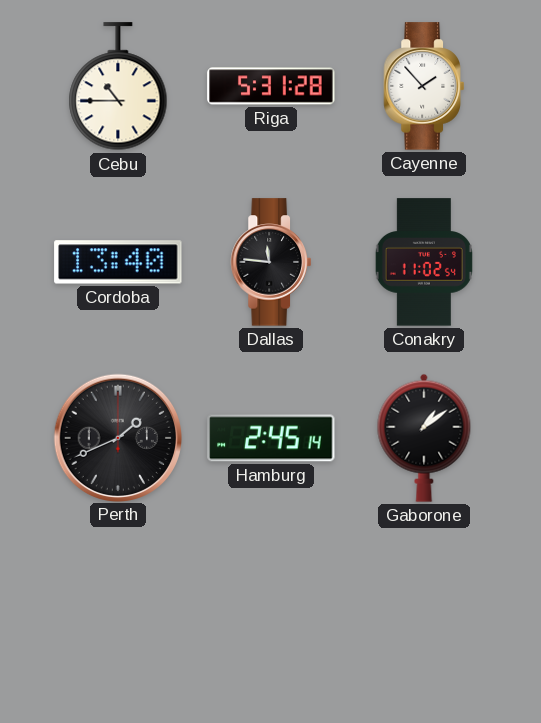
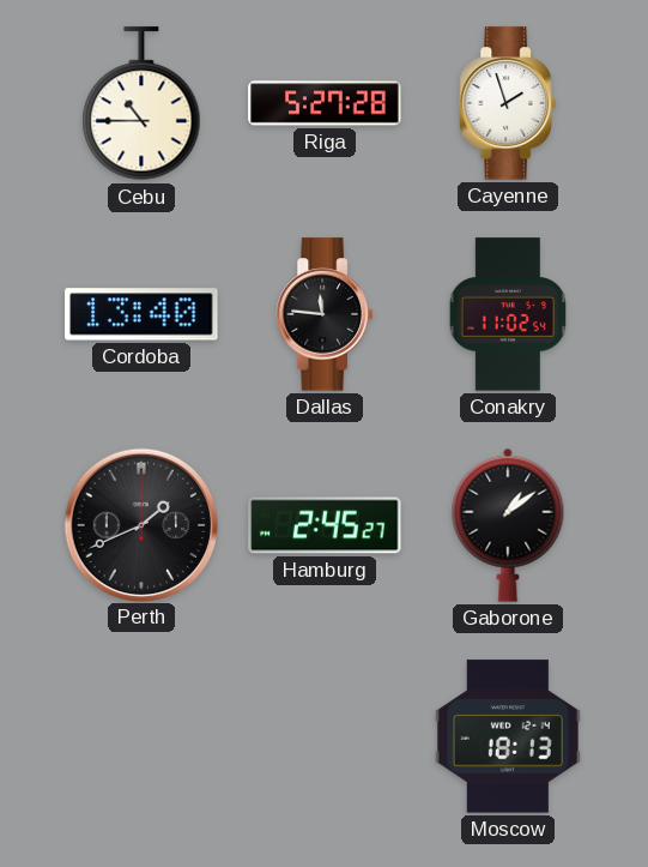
Riga: 5:31 -> 5:27
Cayenne: 1:53 -> 1:57
Hamburg: 2:45:14 -> 2:45:27
Moscow: none -> 18:13
